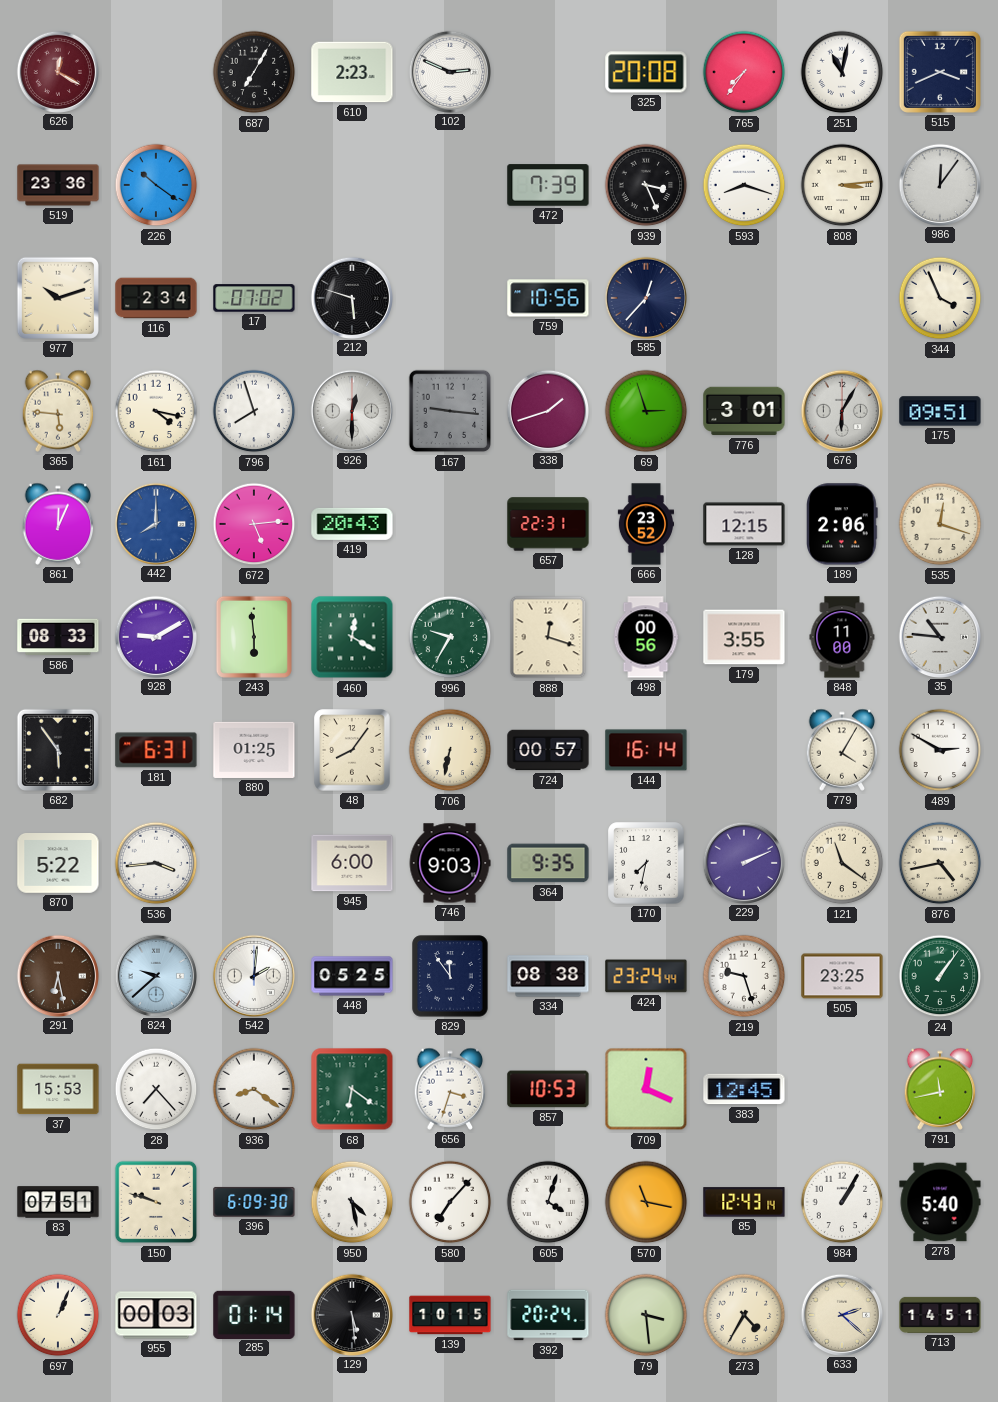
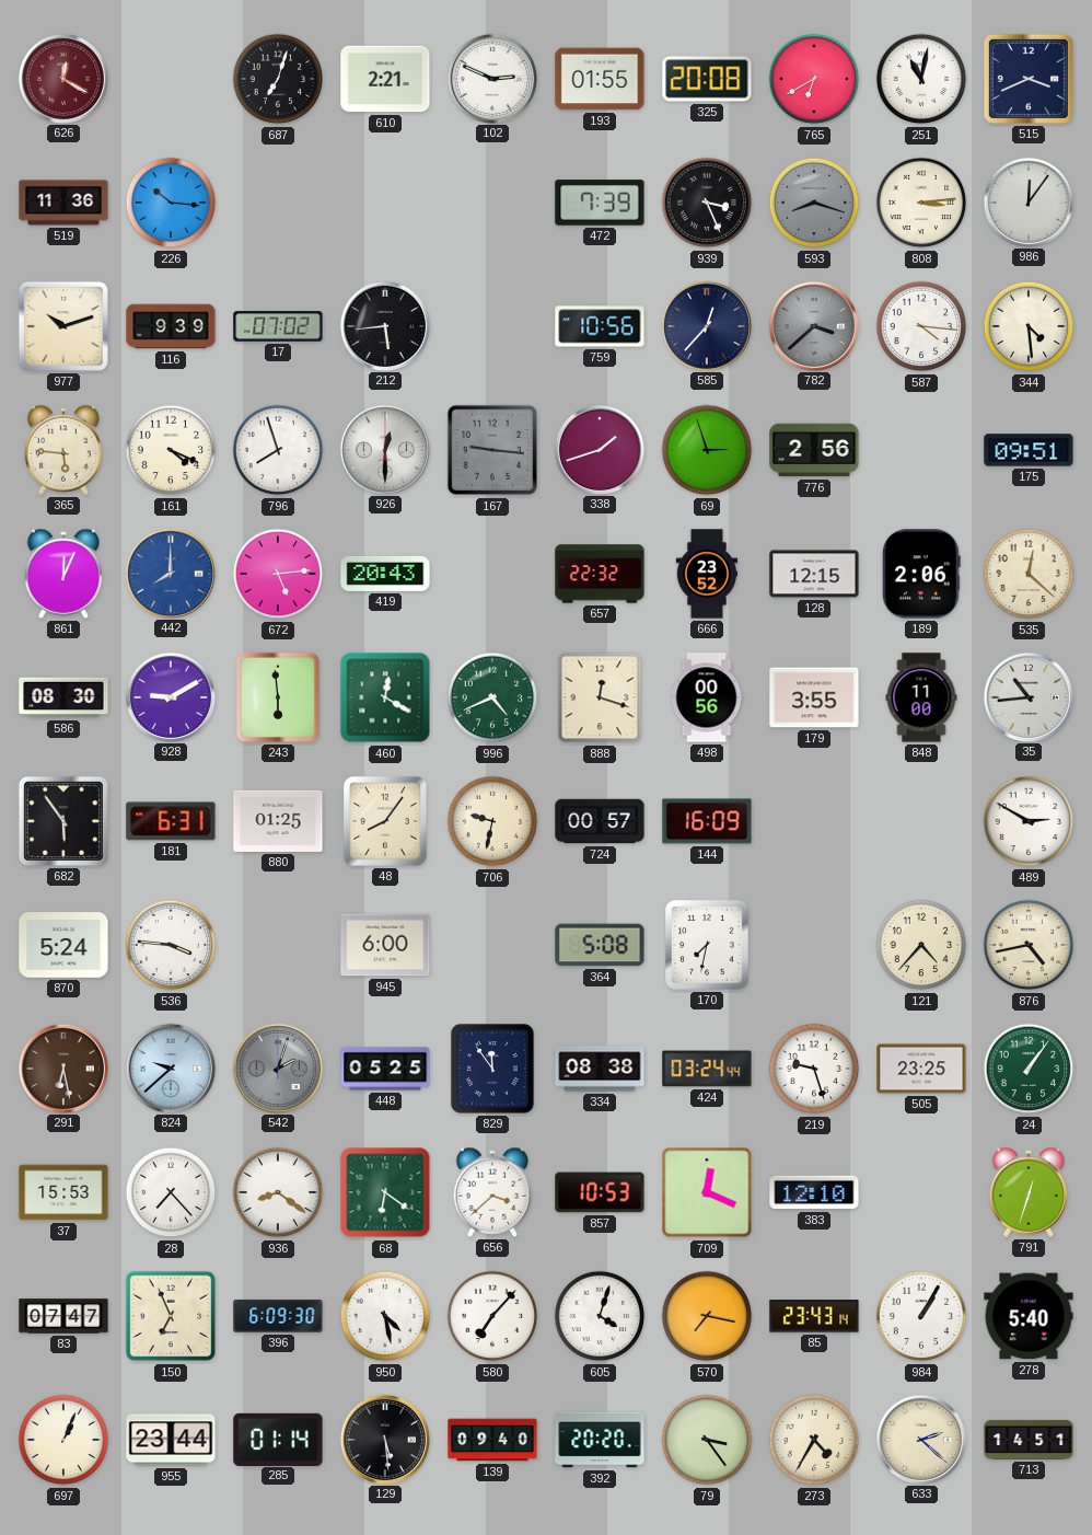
687: 7:05 -> 7:03
610: 2:23 -> 2:21
193: none -> 01:55
765: 7:36 -> 6:40
519: 23:36 -> 11:36
226: 10:21 -> 10:16
593 dial: white -> grey
116: 2:34 -> 9:39
212: 5:48 -> 5:44
782: none -> 3:38
587: none -> 4:16
344: 3:56 -> 4:29
161: 4:17 -> 4:19
776: 3:01 -> 2:56
676: 6:05 -> none
657: 22:31 -> 22:32
535: 12:18 -> 12:22
586: 08:33 -> 08:30
996: 9:35 -> 4:41
35: 10:46 -> 10:44
706: 6:32 -> 9:32
144: 16:14 -> 16:09
779: 4:05 -> none
870: 5:22 -> 5:24
536: 3:44 -> 3:46
746: 9:03 -> none
364: 9:35 -> 5:08
229: 2:11 -> none
121: 11:21 -> 4:37
542: 2:01 -> 2:03
542 dial: white -> grey
424: 23:24 -> 03:24
656: 3:33 -> 3:38
383: 12:45 -> 12:10
791: 11:43 -> 12:33
83: 07:51 -> 07:47
150: 9:48 -> 6:56
570: 11:17 -> 7:17
85: 12:43 -> 23:43
955: 00:03 -> 23:44
139: 10:15 -> 09:40
392: 20:24 -> 20:20
79: 3:29 -> 3:24
